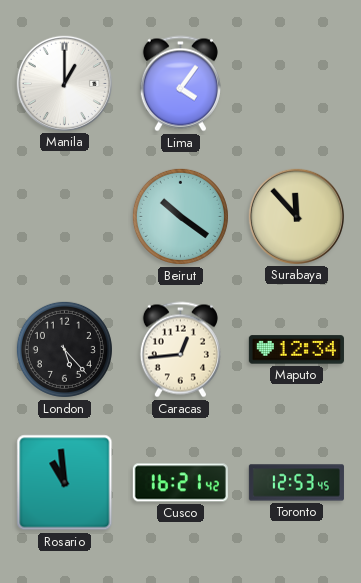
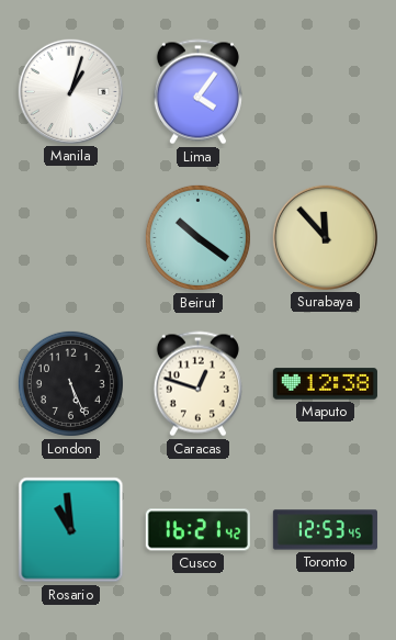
Manila: 1:00 -> 1:03
London: 5:23 -> 5:26
Caracas: 12:44 -> 12:48
Maputo: 12:34 -> 12:38
